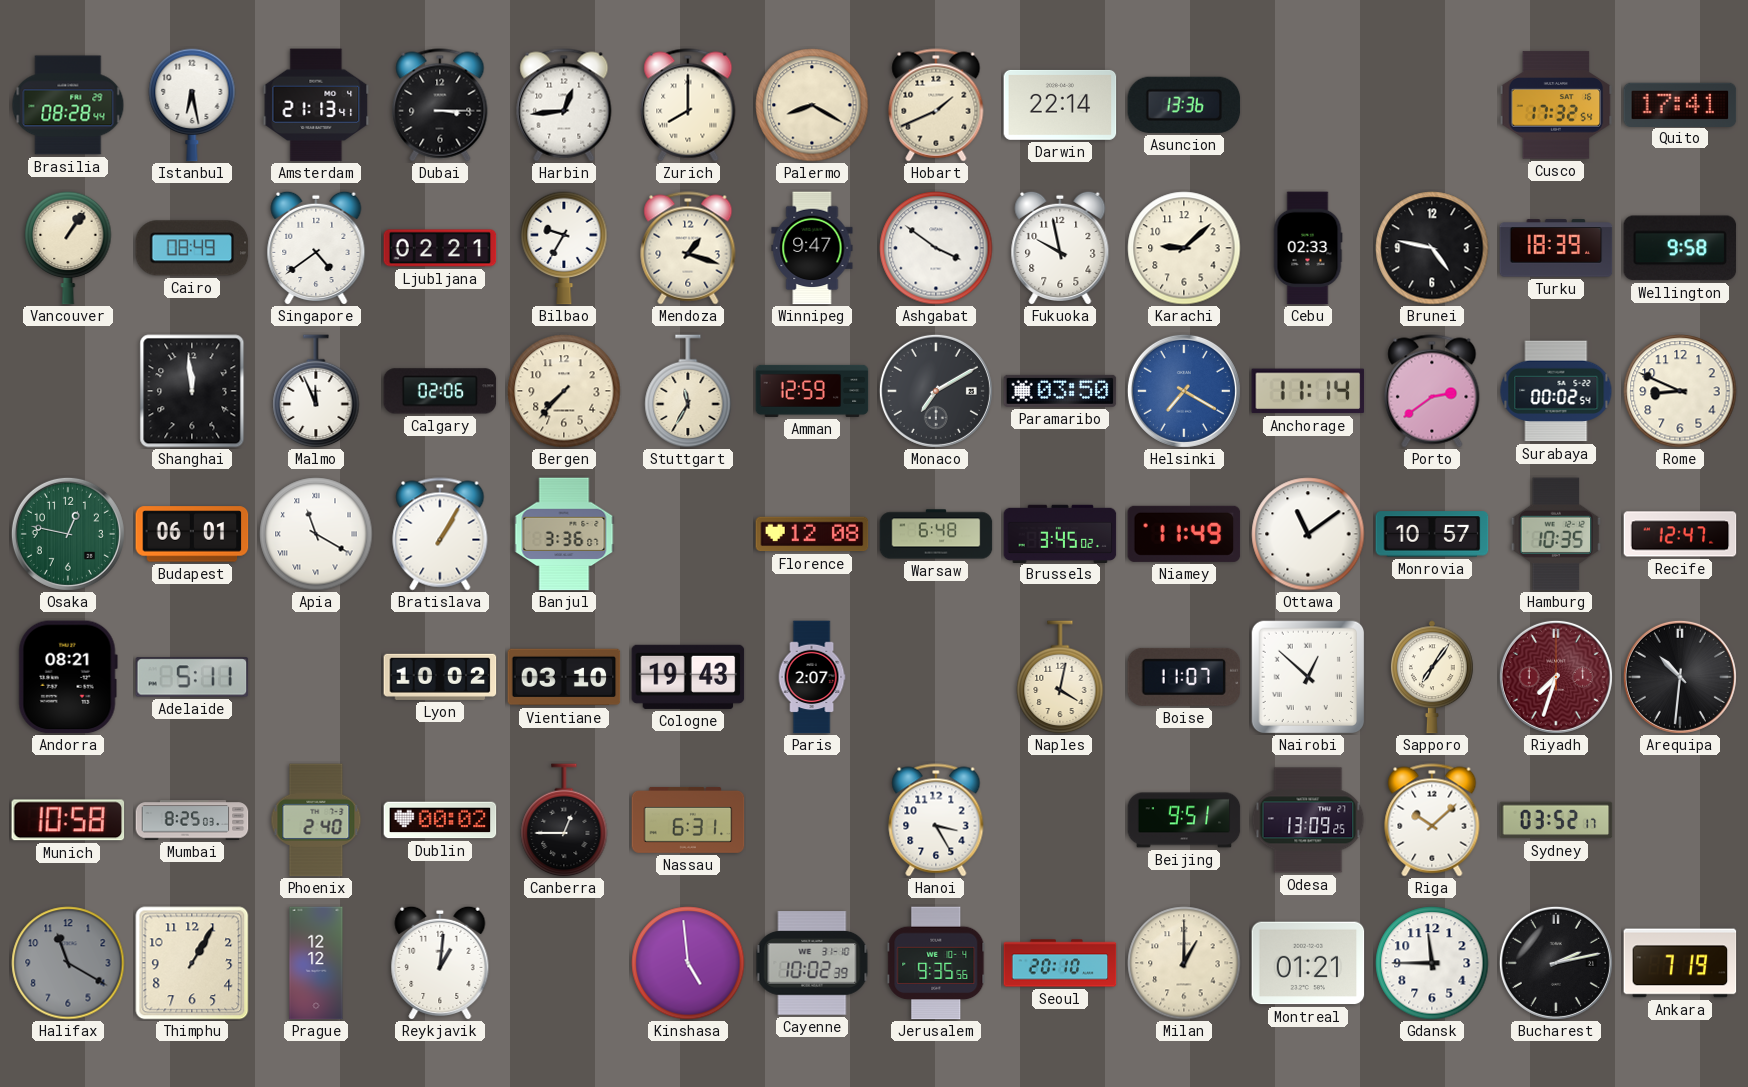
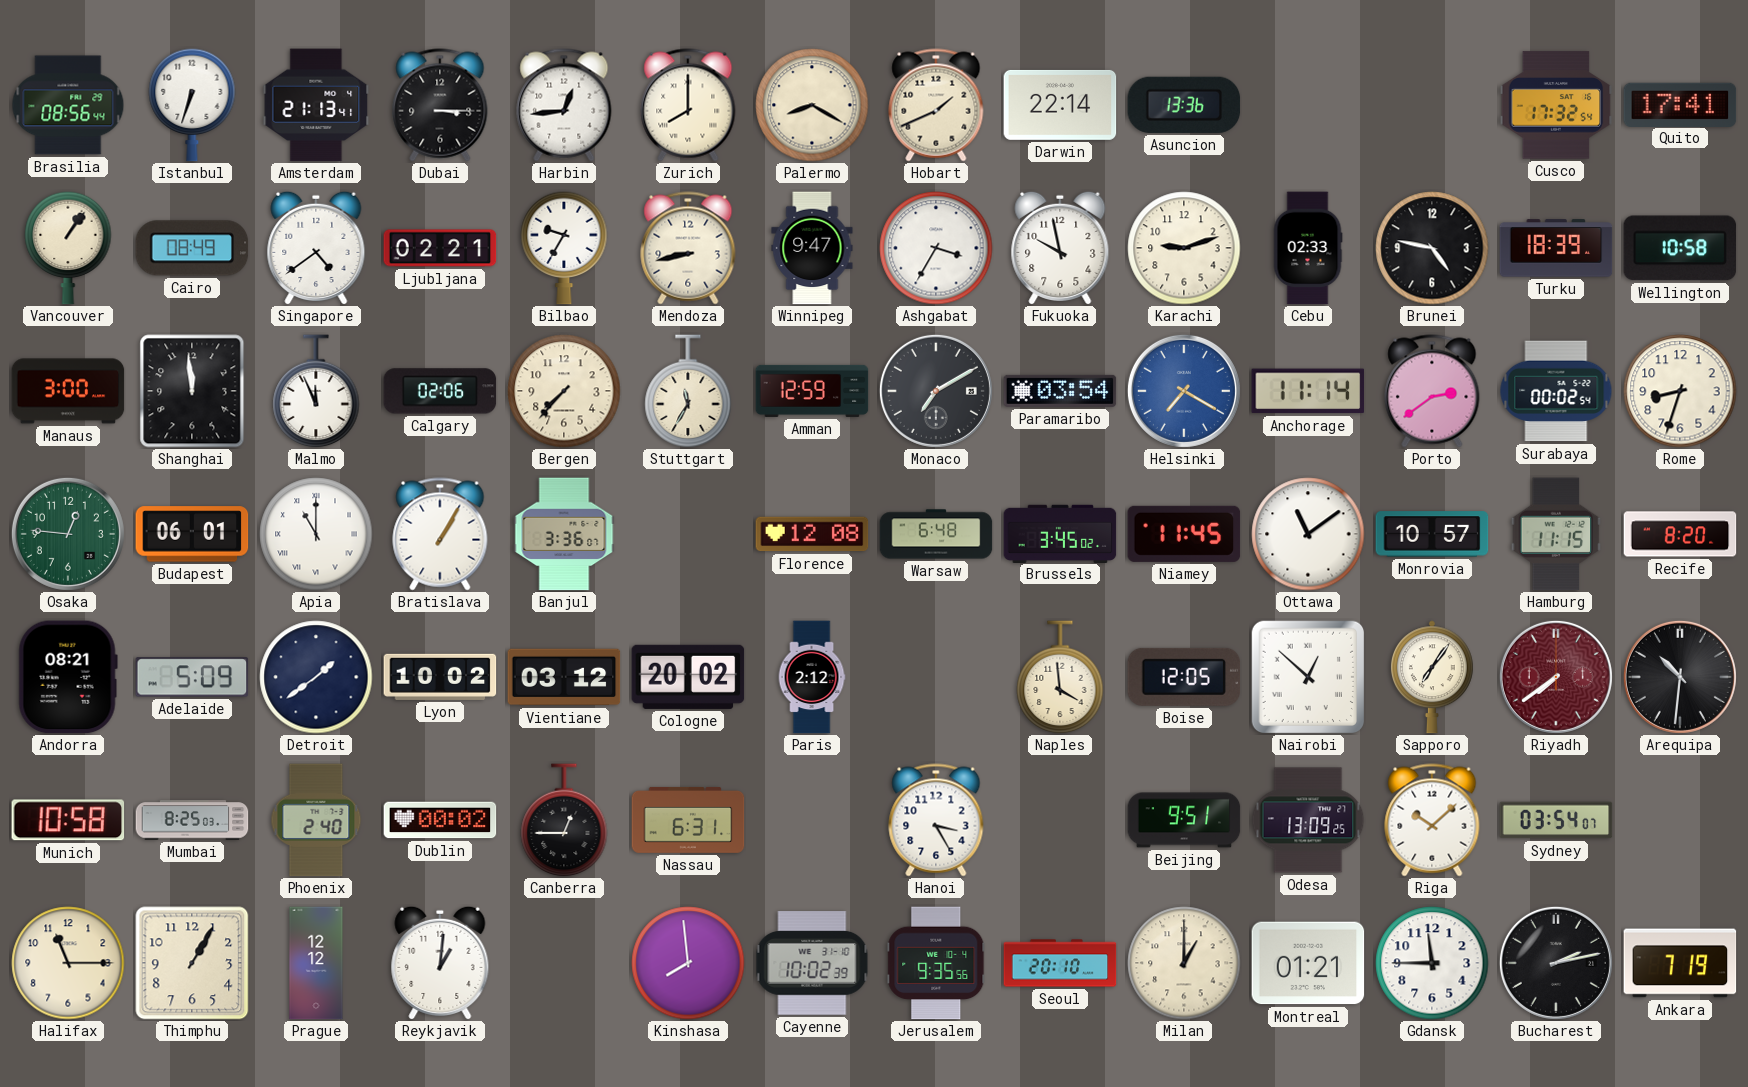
Brasilia: 08:28 -> 08:56
Istanbul: 6:28 -> 6:33
Mendoza: 1:18 -> 8:43
Ashgabat: 3:51 -> 3:35
Karachi: 9:08 -> 9:12
Wellington: 9:58 -> 10:58
Manaus: none -> 3:00
Paramaribo: 03:50 -> 03:54
Rome: 8:49 -> 8:33
Osaka: 12:47 -> 12:46
Apia: 11:20 -> 11:00
Niamey: 11:49 -> 11:45
Hamburg: 10:35 -> 11:15
Recife: 12:47 -> 8:20
Adelaide: 5:11 -> 5:09
Detroit: none -> 1:39
Vientiane: 03:10 -> 03:12
Cologne: 19:43 -> 20:02
Paris: 2:07 -> 2:12
Naples: 4:02 -> 3:59
Boise: 11:07 -> 12:05
Riyadh: 7:33 -> 7:39
Sydney: 03:52 -> 03:54
Halifax: 11:20 -> 11:15
Halifax dial: grey -> cream
Kinshasa: 4:59 -> 7:59
